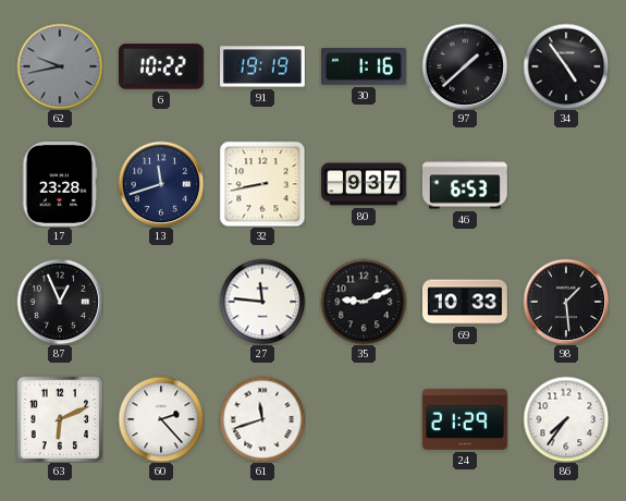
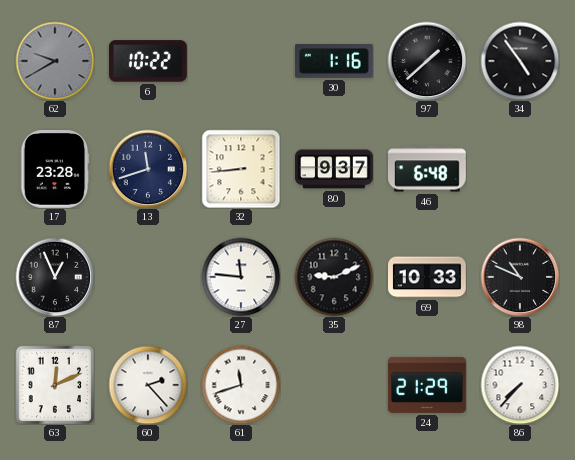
62: 9:43 -> 9:40
91: 19:19 -> none
32: 8:43 -> 8:44
46: 6:53 -> 6:48
98: 1:29 -> 10:49
63: 6:11 -> 12:11
86: 7:36 -> 7:37
